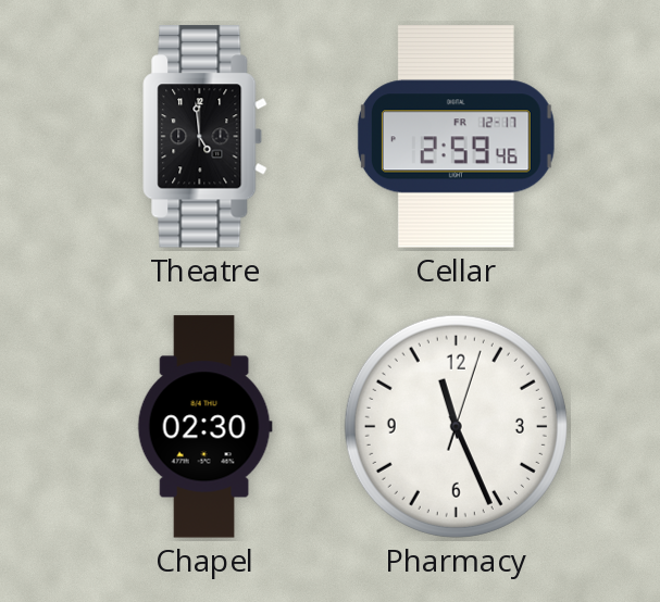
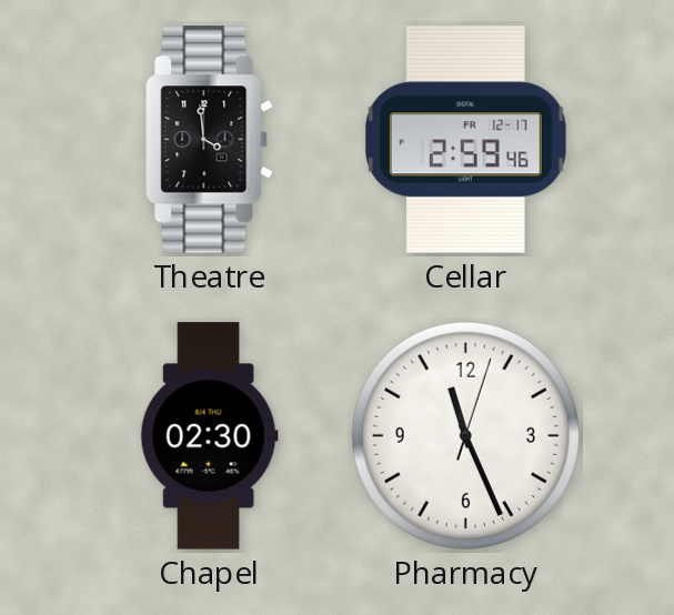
Theatre: 4:59 -> 3:59
